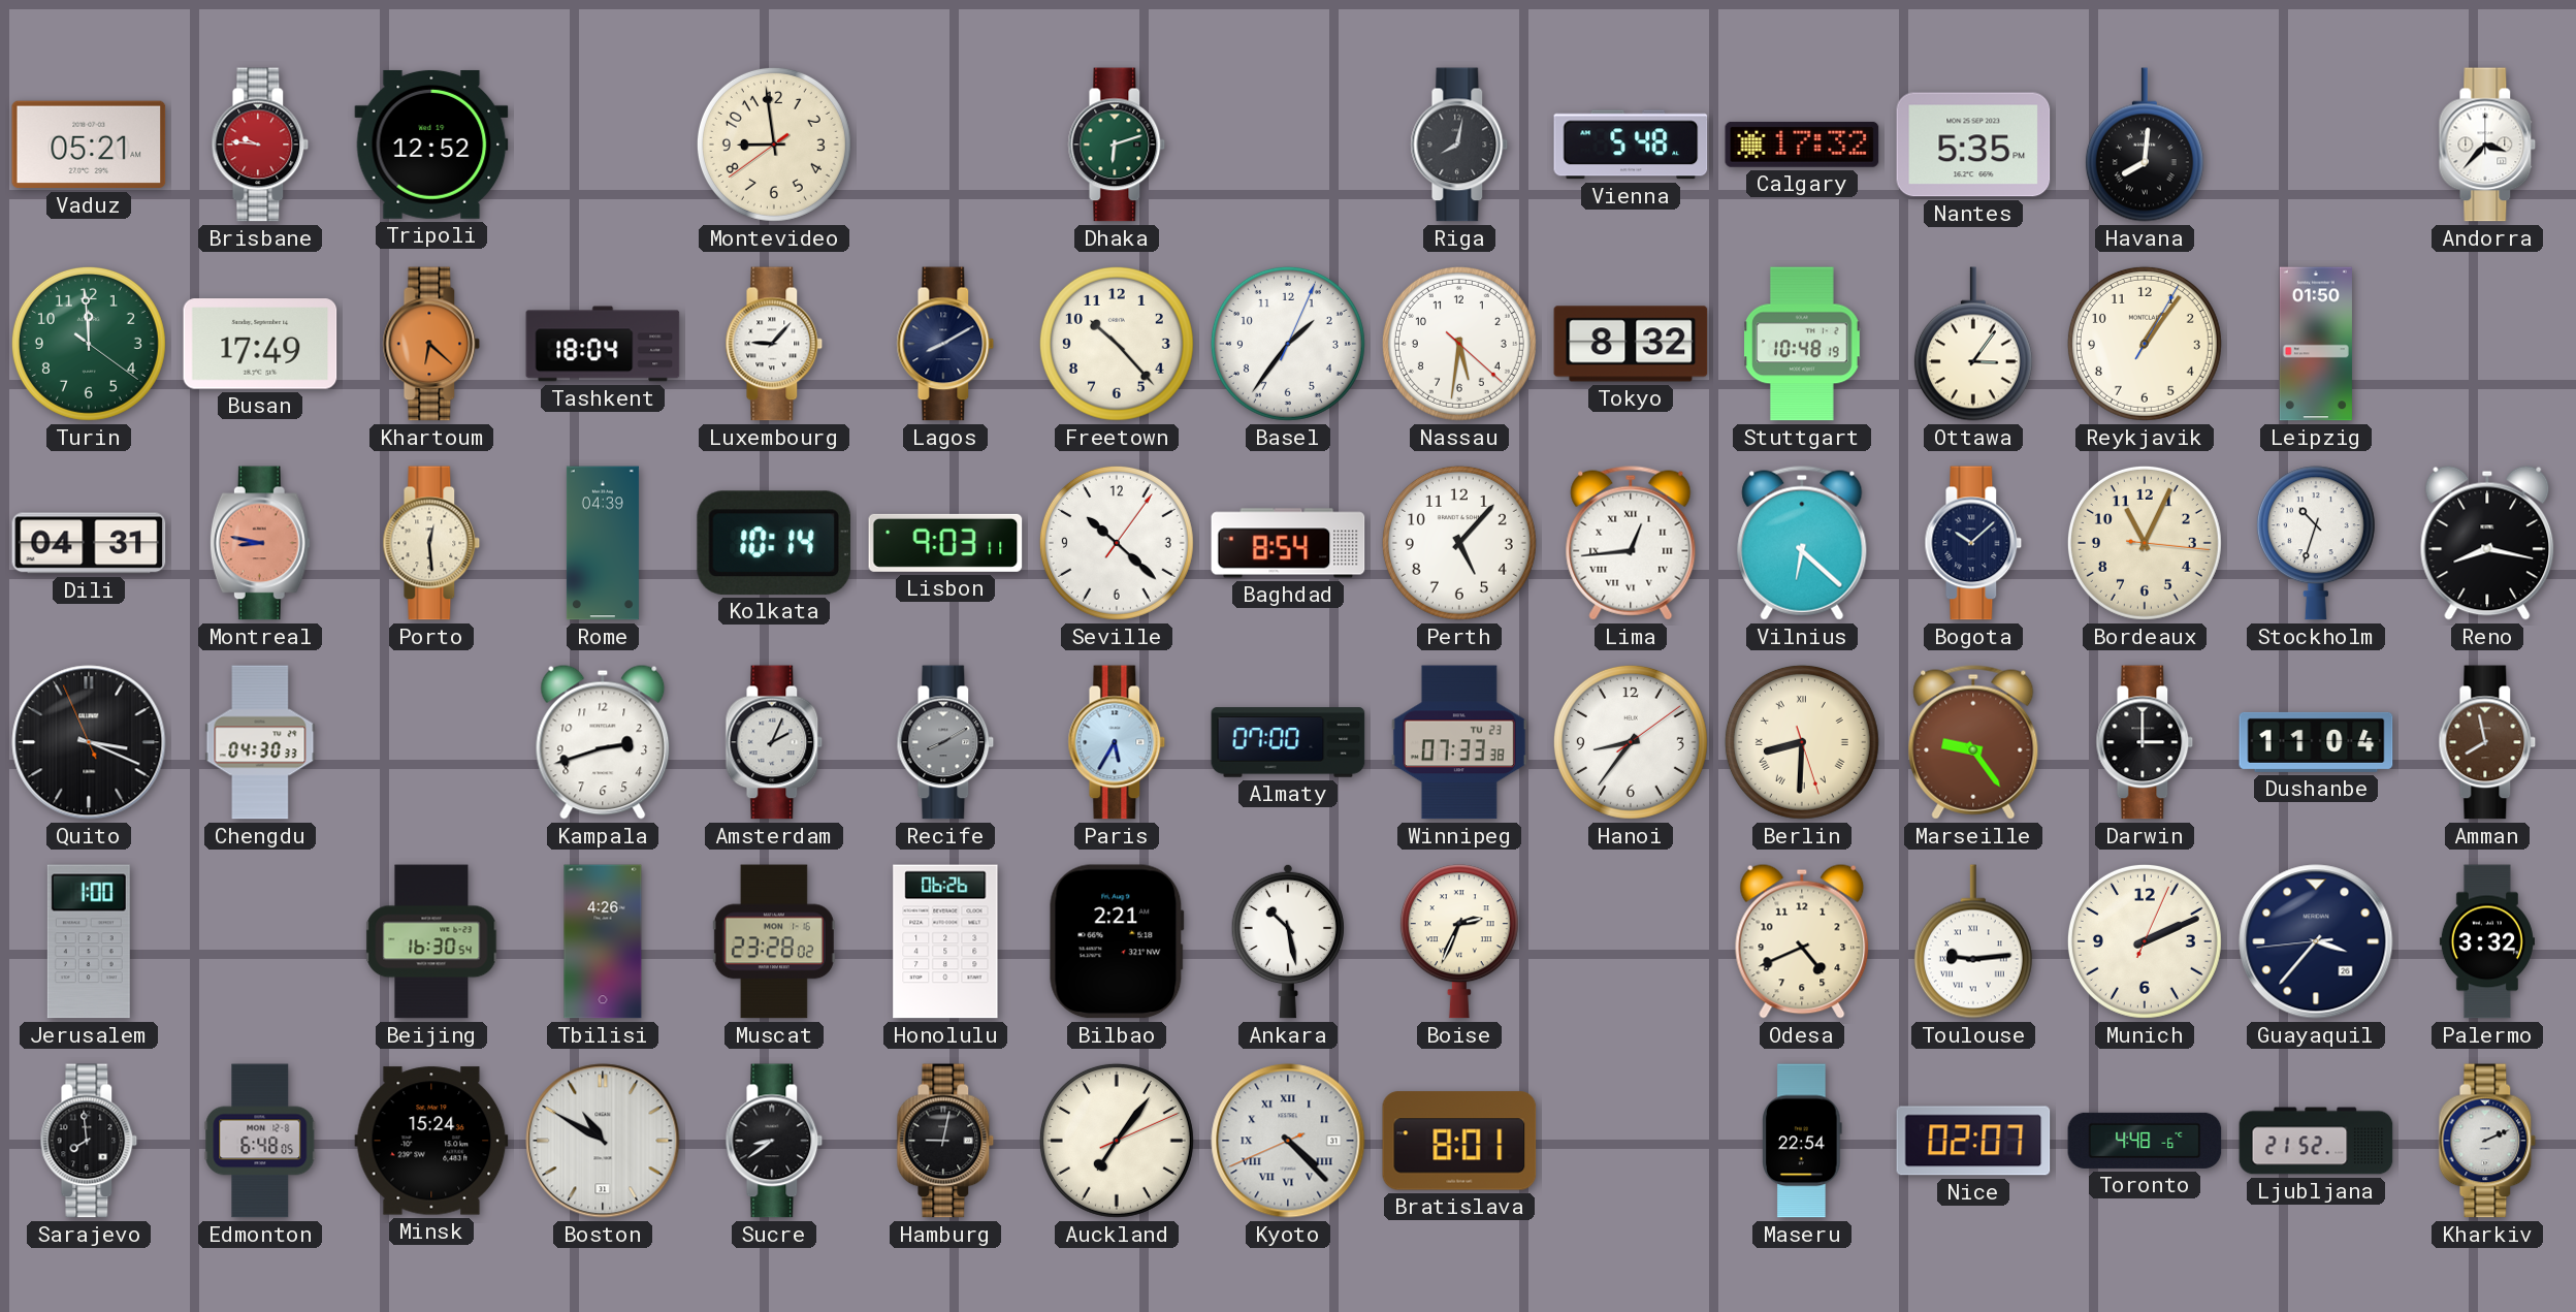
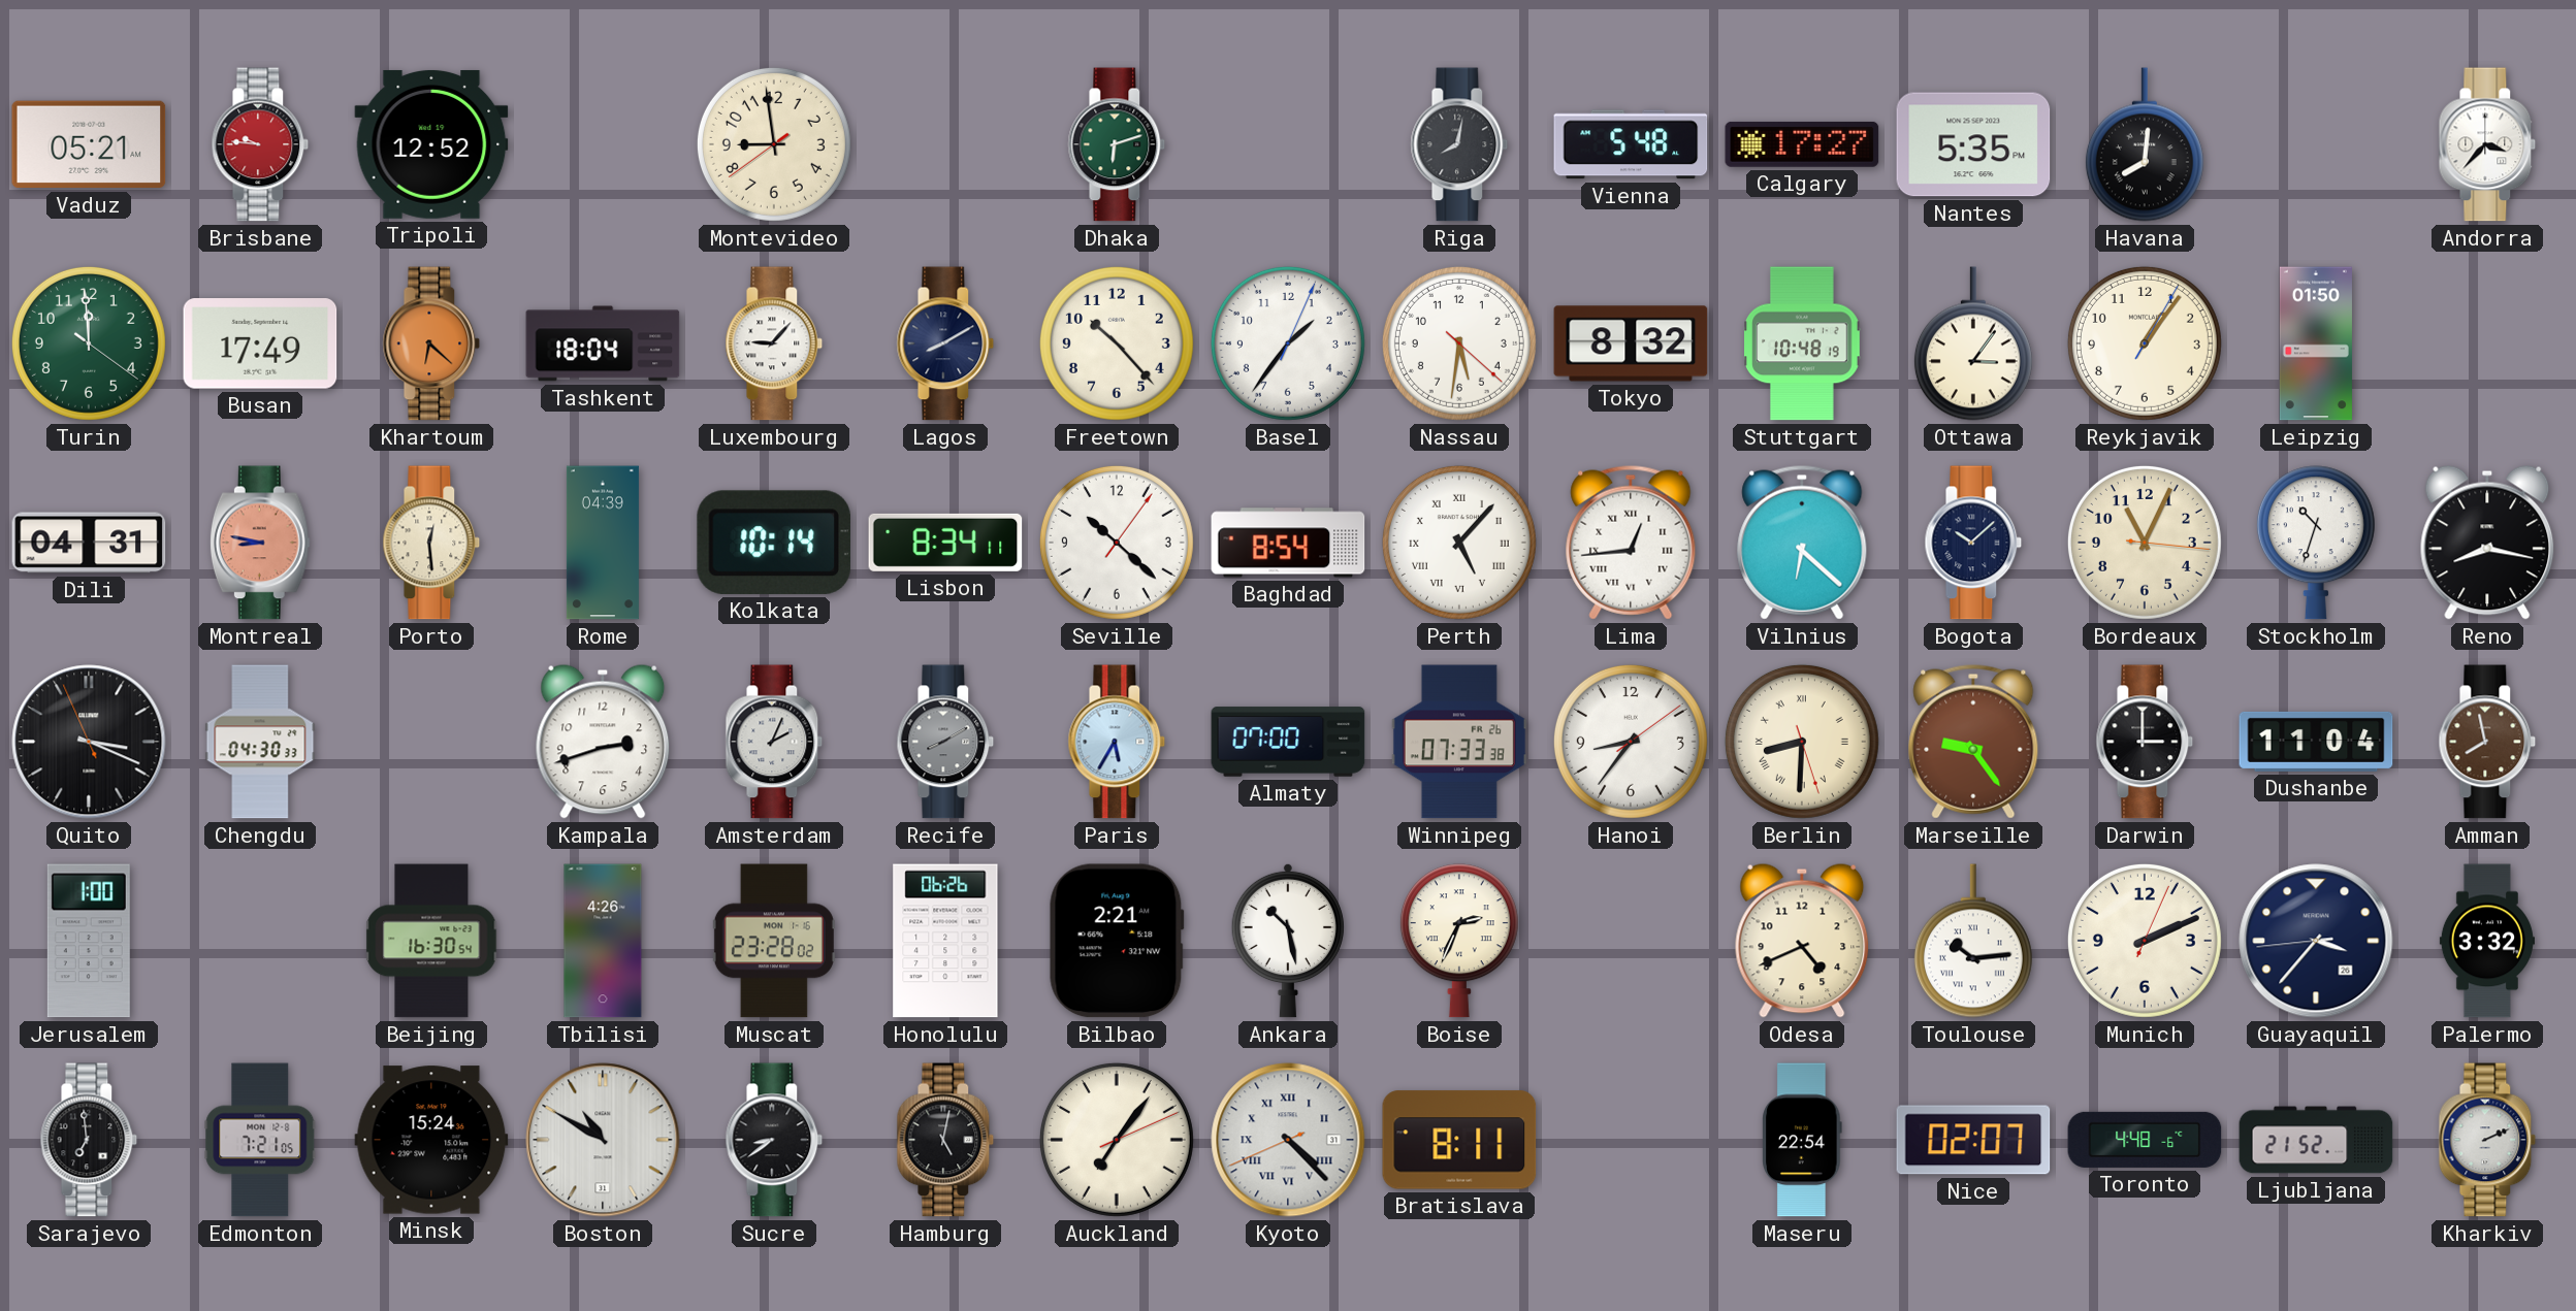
Calgary: 17:32 -> 17:27
Lisbon: 9:03 -> 8:34
Perth numerals: Arabic -> Roman
Winnipeg date: TU 23 -> FR 26
Toulouse: 9:14 -> 10:14
Sarajevo: 7:59 -> 6:59
Edmonton: 6:48 -> 7:21
Hamburg: 9:02 -> 5:02
Bratislava: 8:01 -> 8:11
